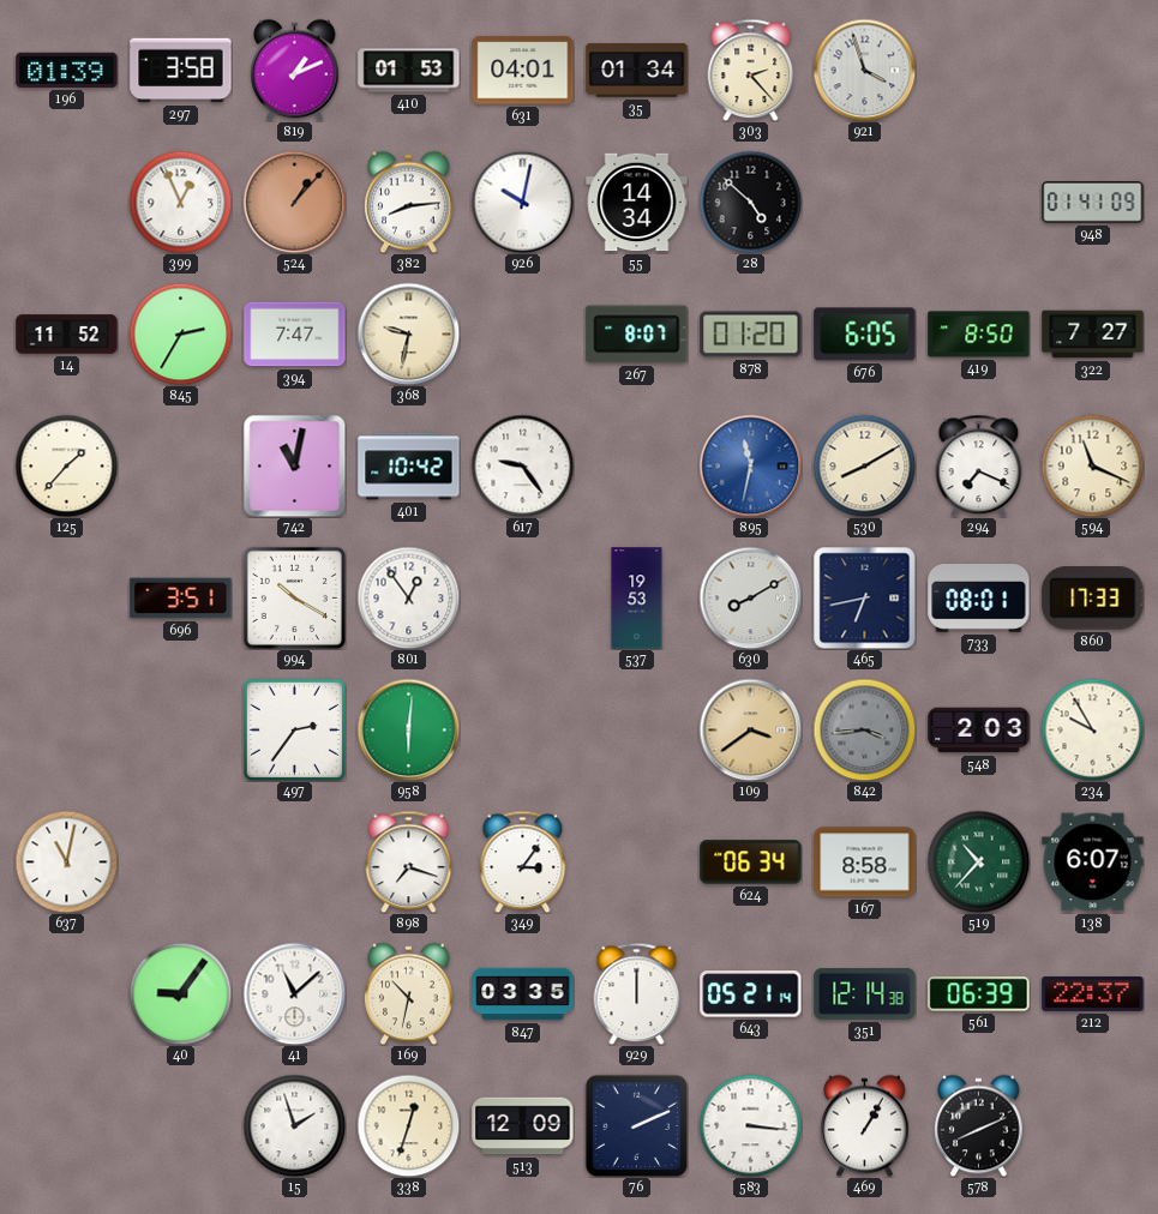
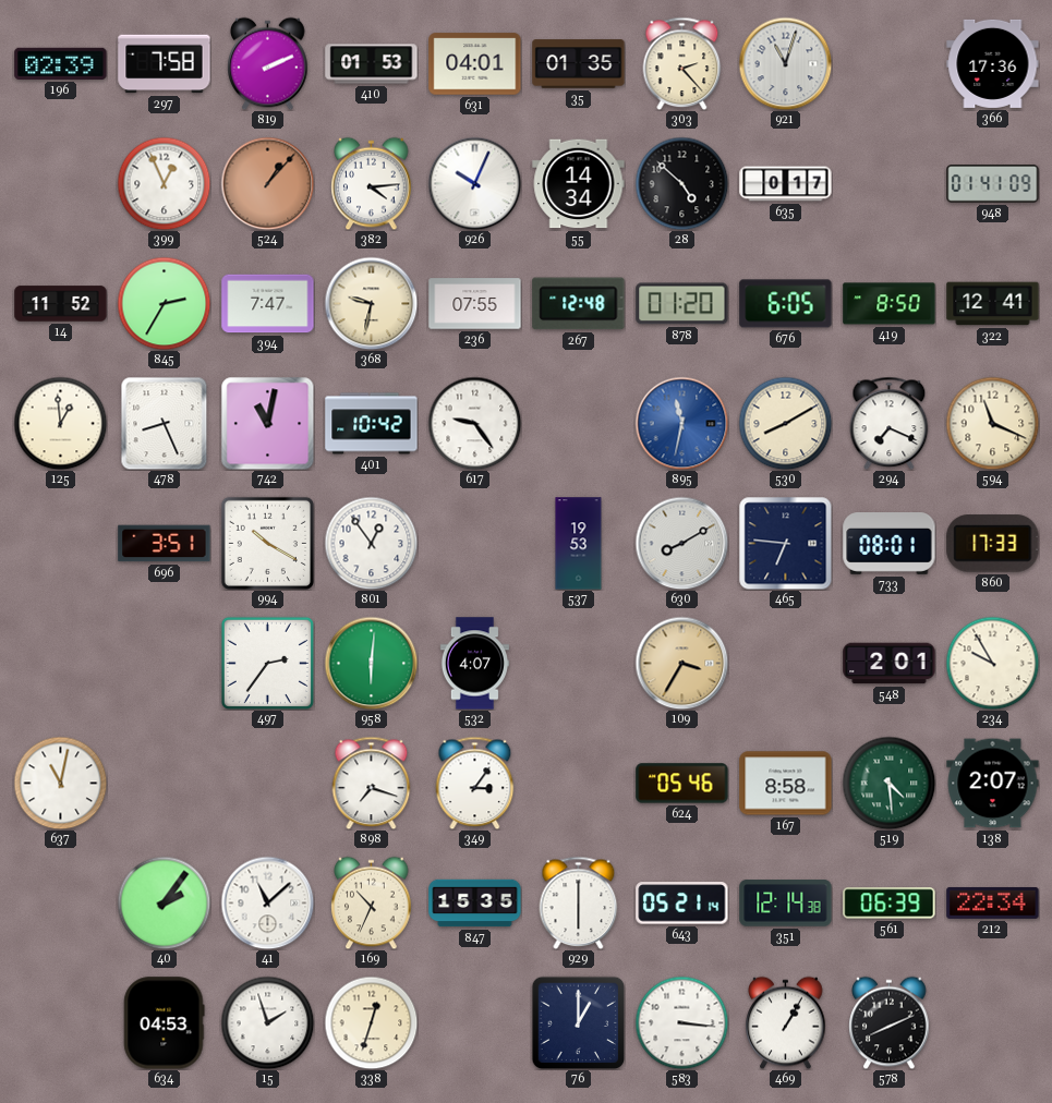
196: 01:39 -> 02:39
297: 3:58 -> 7:58
819: 1:11 -> 2:11
35: 01:34 -> 01:35
921: 3:57 -> 11:03
366: none -> 17:36
382: 8:14 -> 4:14
926: 10:02 -> 10:04
635: none -> 0:17
236: none -> 07:55
267: 8:07 -> 12:48
322: 7:27 -> 12:41
125: 1:37 -> 12:59
478: none -> 8:26
465: 6:43 -> 6:46
532: none -> 4:07
109: 3:39 -> 3:35
842: 3:44 -> none
548: 2:03 -> 2:01
624: 06:34 -> 05:46
519: 10:37 -> 4:29
138: 6:07 -> 2:07
40: 9:06 -> 2:06
169: 10:32 -> 10:34
847: 03:35 -> 15:35
929: 12:00 -> 6:00
212: 22:37 -> 22:34
634: none -> 04:53
513: 12:09 -> none
76: 2:11 -> 1:00
